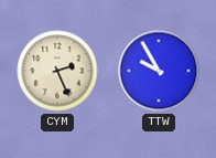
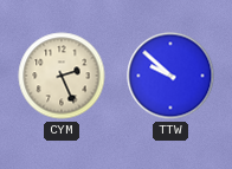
TTW: 9:55 -> 9:52
